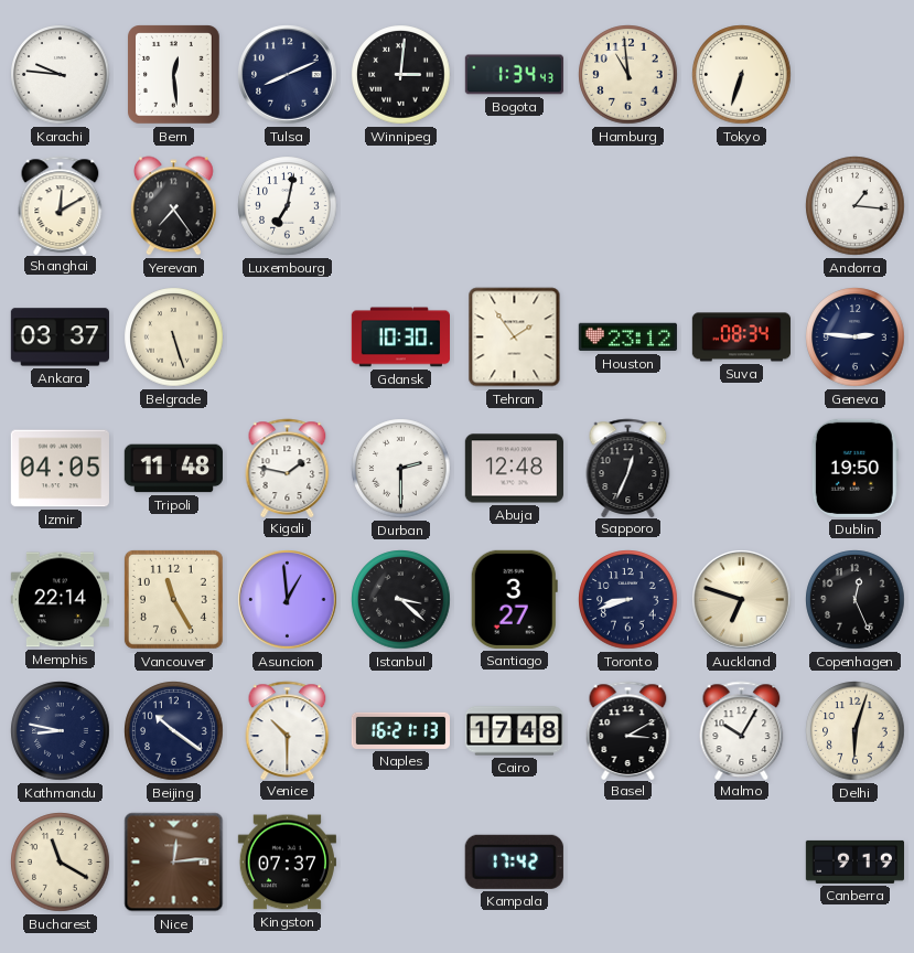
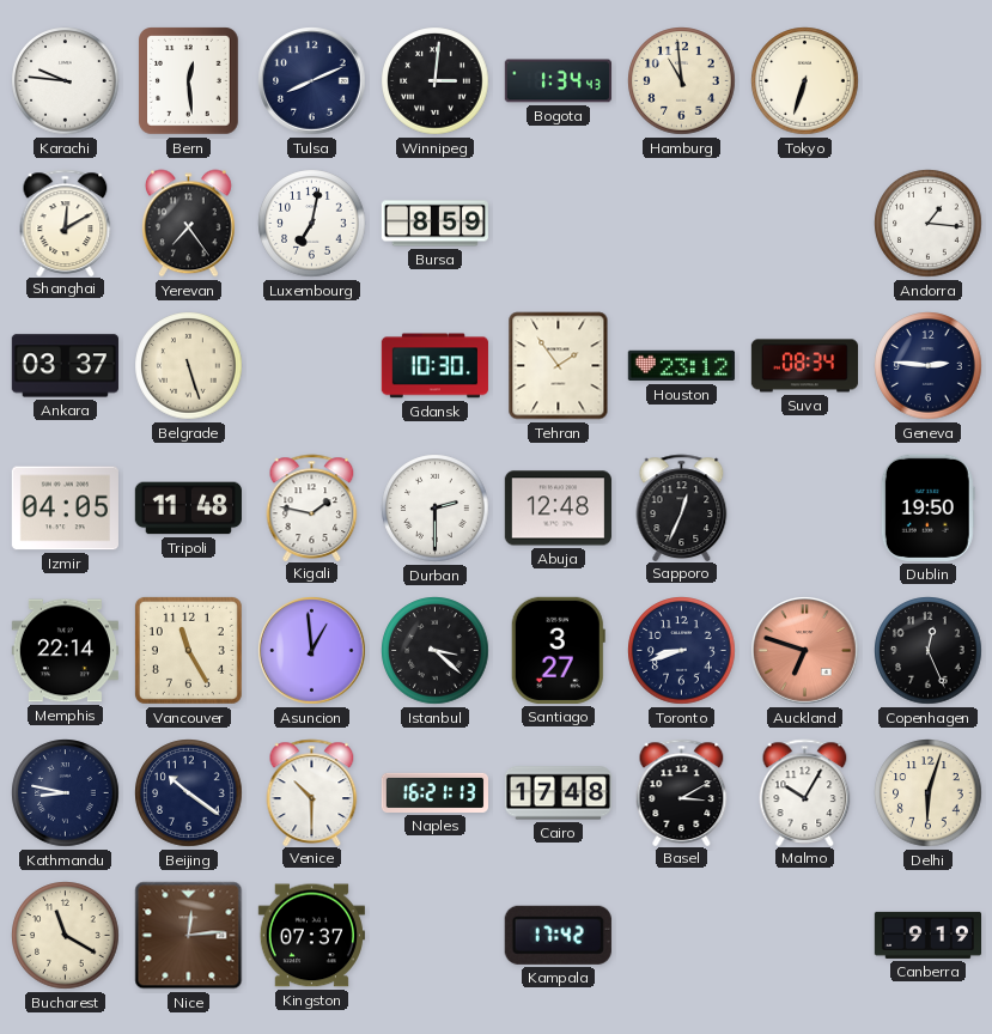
Bursa: none -> 8:59
Auckland dial: cream -> salmon
